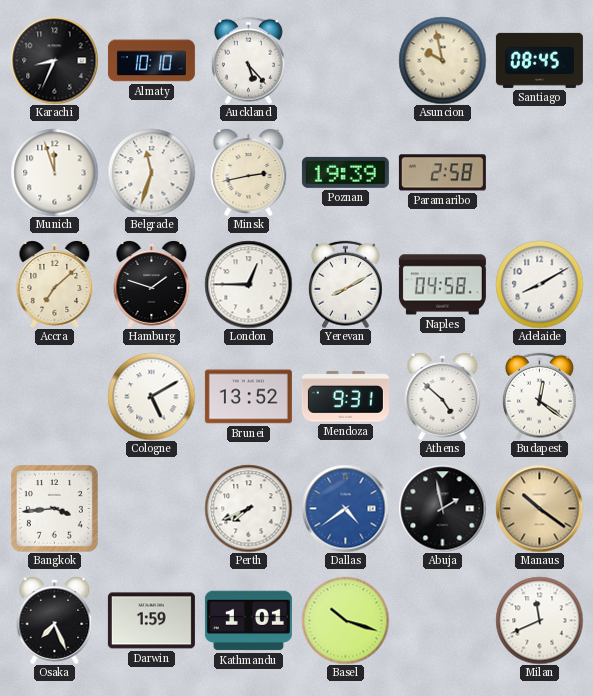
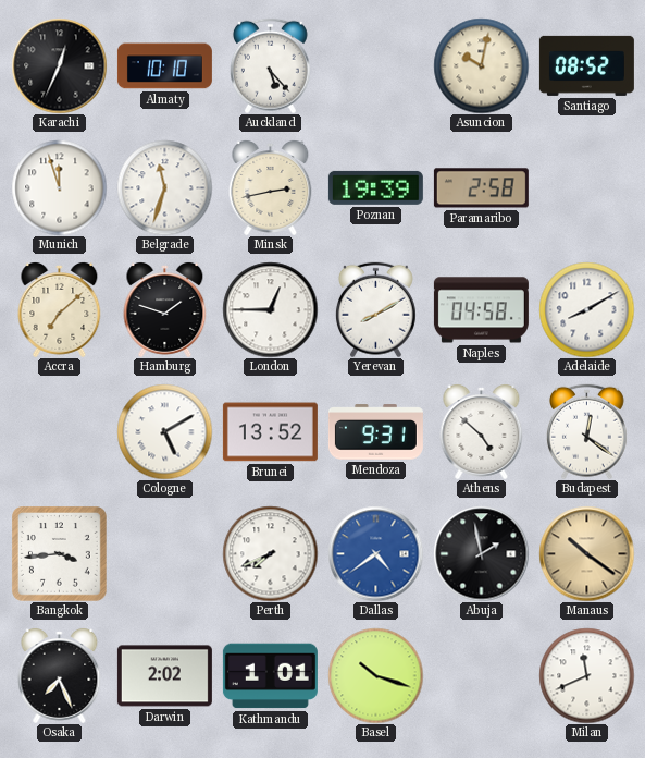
Karachi: 8:34 -> 12:34
Asuncion: 9:58 -> 10:02
Santiago: 08:45 -> 08:52
Darwin: 1:59 -> 2:02
